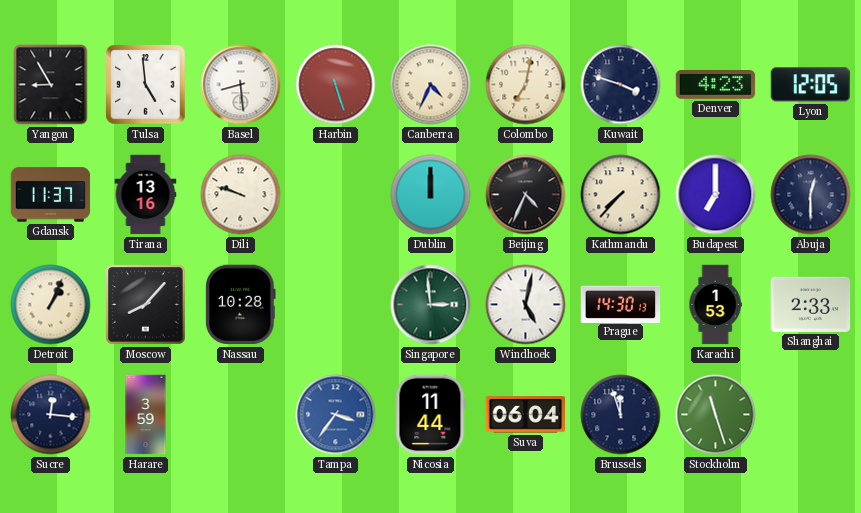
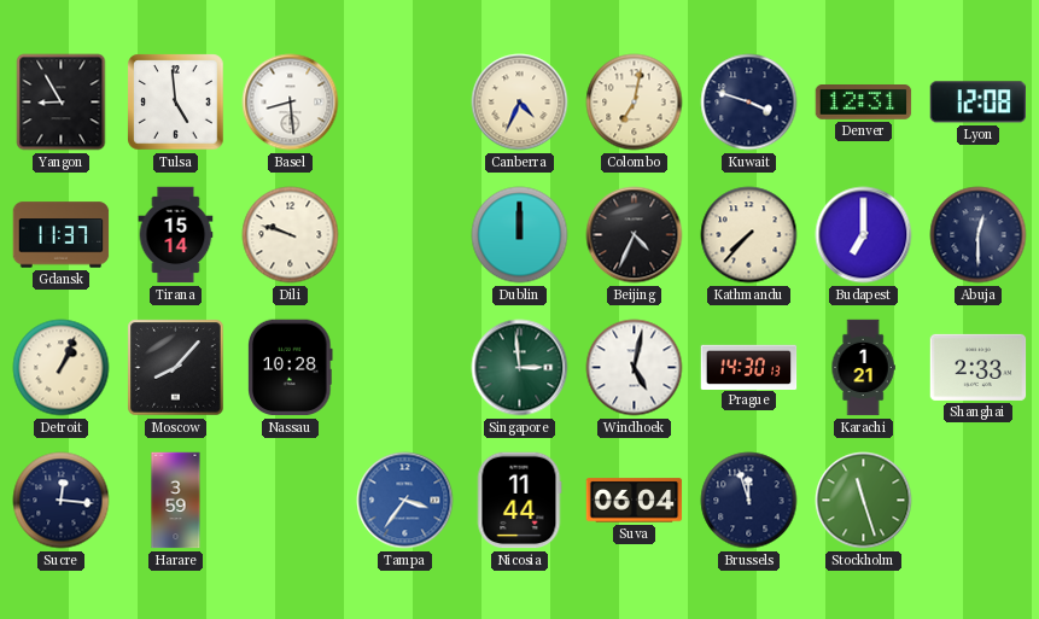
Harbin: 5:27 -> none
Denver: 4:23 -> 12:31
Lyon: 12:05 -> 12:08
Tirana: 13:16 -> 15:14
Karachi: 1:53 -> 1:21
